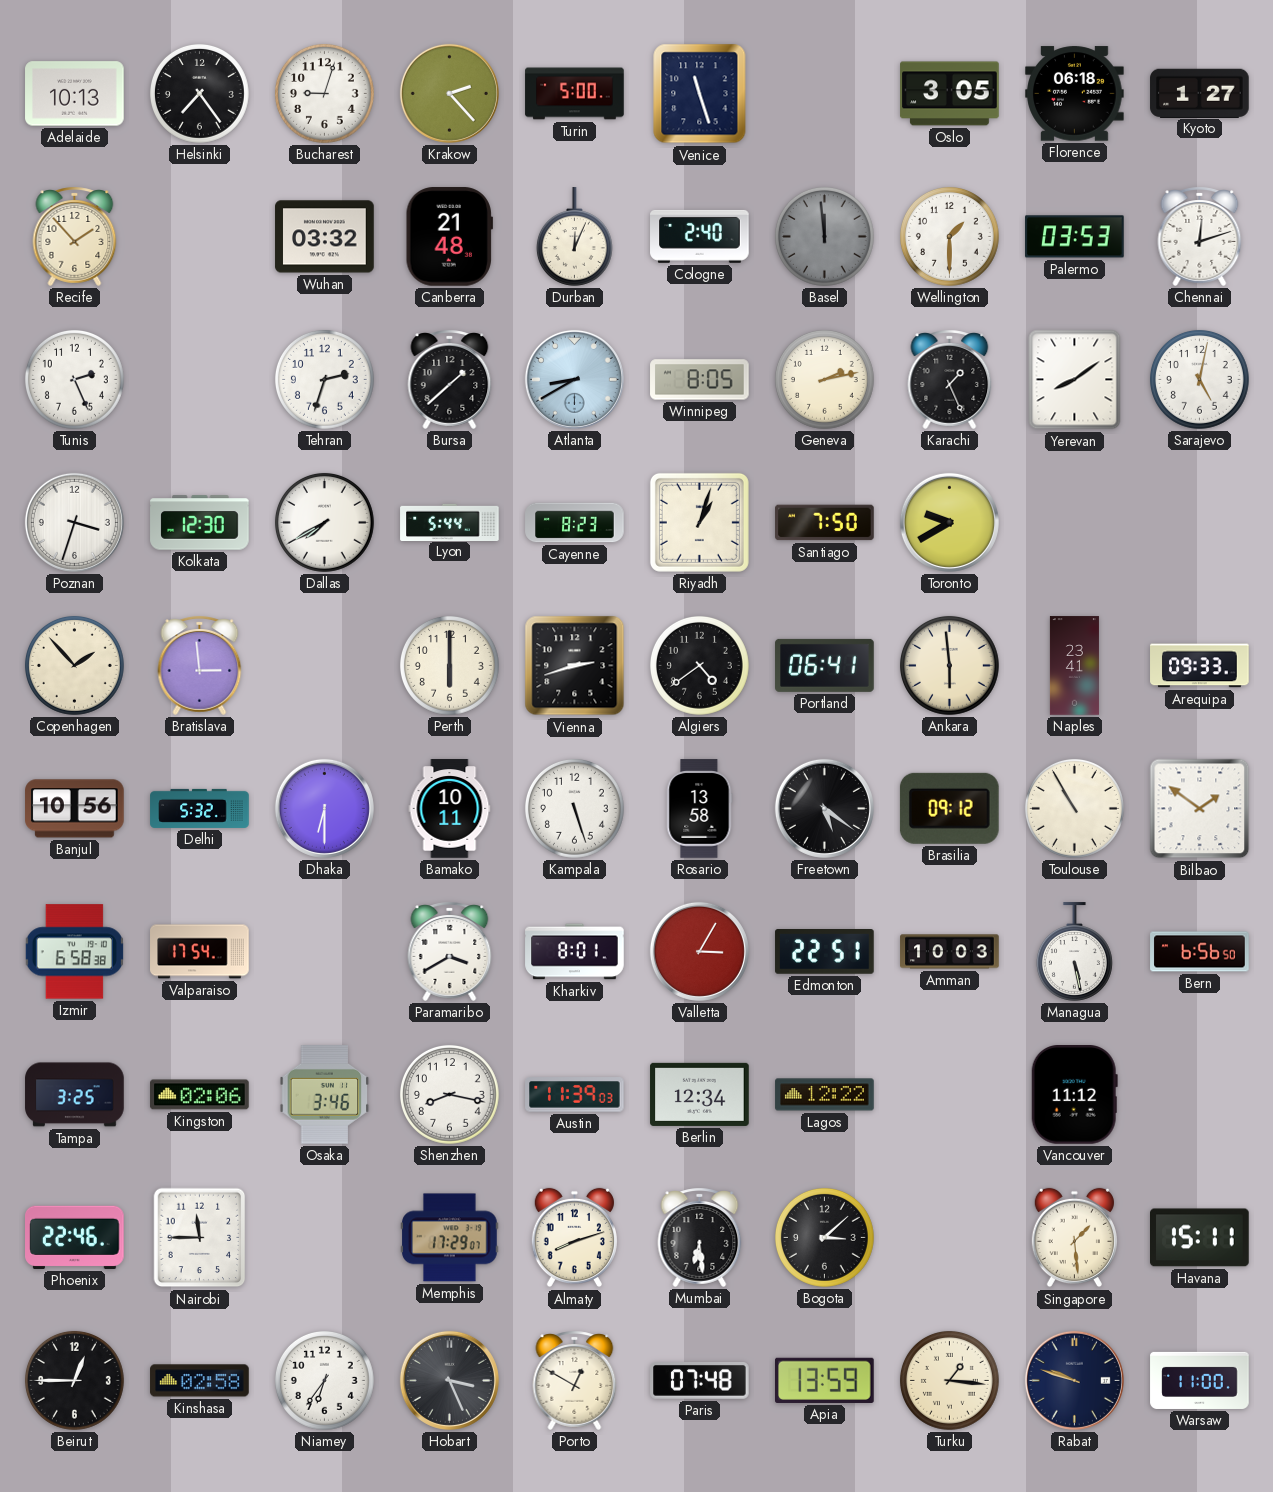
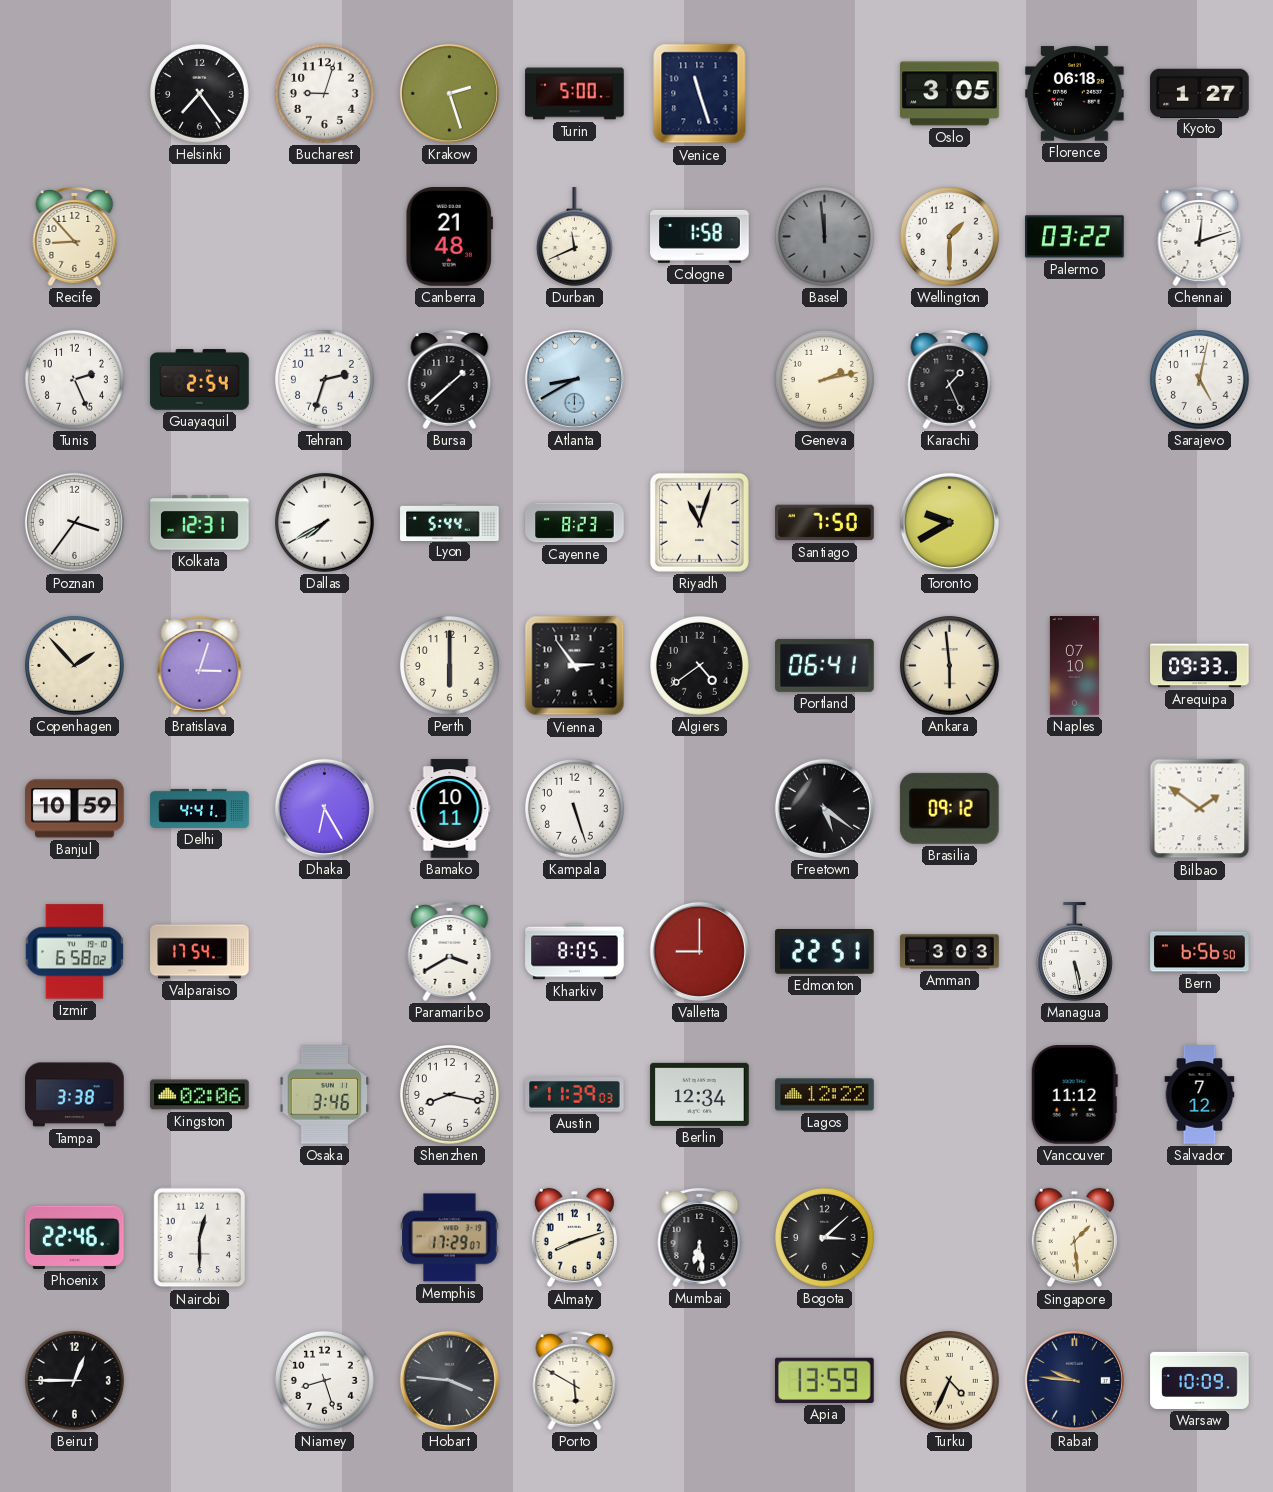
Adelaide: 10:13 -> none
Krakow: 2:23 -> 2:27
Recife: 1:53 -> 8:53
Wuhan: 03:32 -> none
Durban: 12:04 -> 11:41
Cologne: 2:40 -> 1:58
Palermo: 03:53 -> 03:22
Guayaquil: none -> 2:54
Winnipeg: 8:05 -> none
Yerevan: 8:09 -> none
Poznan: 3:33 -> 3:36
Kolkata: 12:30 -> 12:31
Riyadh: 1:03 -> 11:03
Bratislava: 2:59 -> 3:03
Vienna: 2:42 -> 2:54
Naples: 23:41 -> 07:10
Banjul: 10:56 -> 10:59
Delhi: 5:32 -> 4:41
Dhaka: 6:30 -> 6:25
Rosario: 13:58 -> none
Toulouse: 10:55 -> none
Izmir: 6:58:38 -> 6:58:02
Kharkiv: 8:01 -> 8:05
Valletta: 3:05 -> 9:00
Amman: 10:03 -> 3:03
Tampa: 3:25 -> 3:38
Salvador: none -> 7:12
Nairobi: 11:45 -> 12:30
Havana: 15:11 -> none
Kinshasa: 02:58 -> none
Niamey: 6:36 -> 8:27
Hobart: 3:26 -> 3:46
Porto: 12:50 -> 5:50
Paris: 07:48 -> none
Turku: 1:16 -> 4:34
Rabat: 9:48 -> 9:46
Warsaw: 11:00 -> 10:09
